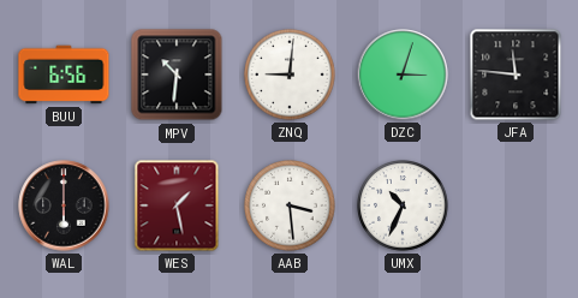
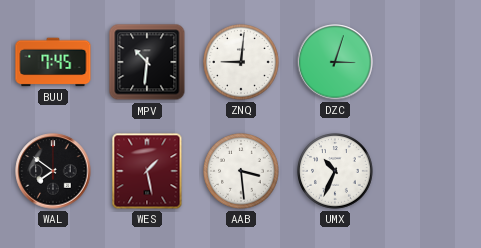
BUU: 6:56 -> 7:45
JFA: 11:46 -> none
WAL: 6:00 -> 7:51
